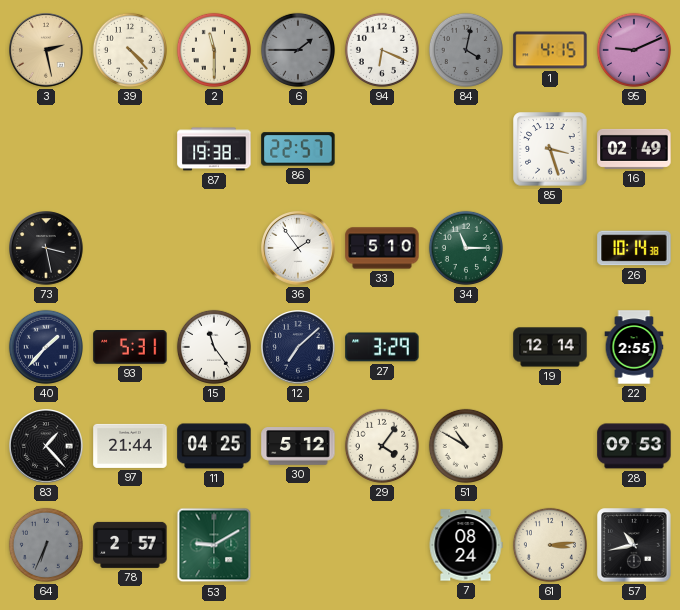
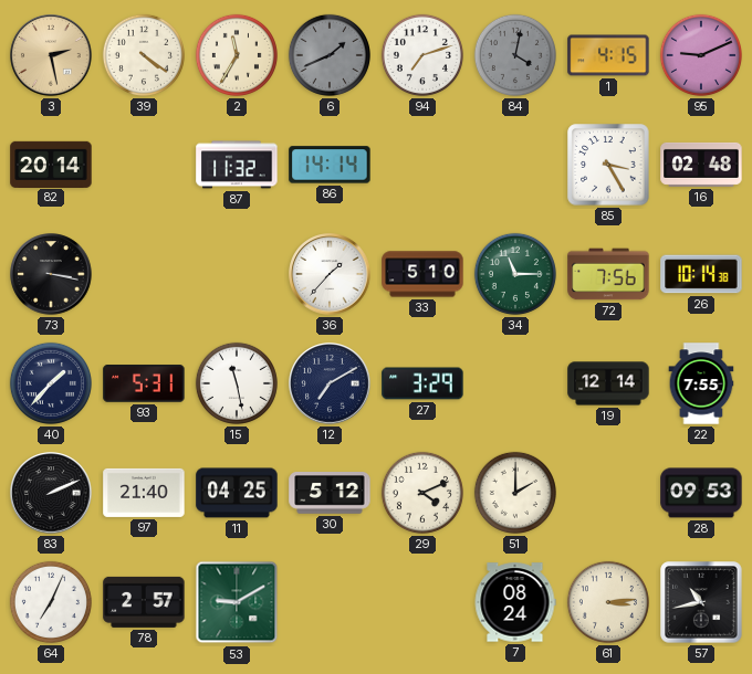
39: 4:23 -> 4:21
2: 11:30 -> 11:35
6: 1:45 -> 1:41
94: 6:19 -> 7:12
82: none -> 20:14
87: 19:38 -> 11:32
86: 22:57 -> 14:14
85: 3:27 -> 3:25
16: 02:49 -> 02:48
73: 3:28 -> 3:17
36: 1:54 -> 1:37
72: none -> 7:56
15: 11:24 -> 11:28
12: 7:08 -> 7:10
22: 2:55 -> 7:55
83: 1:23 -> 2:11
97: 21:44 -> 21:40
29: 4:06 -> 4:11
51: 10:50 -> 2:00
64: 6:34 -> 7:04
64 dial: grey -> white
